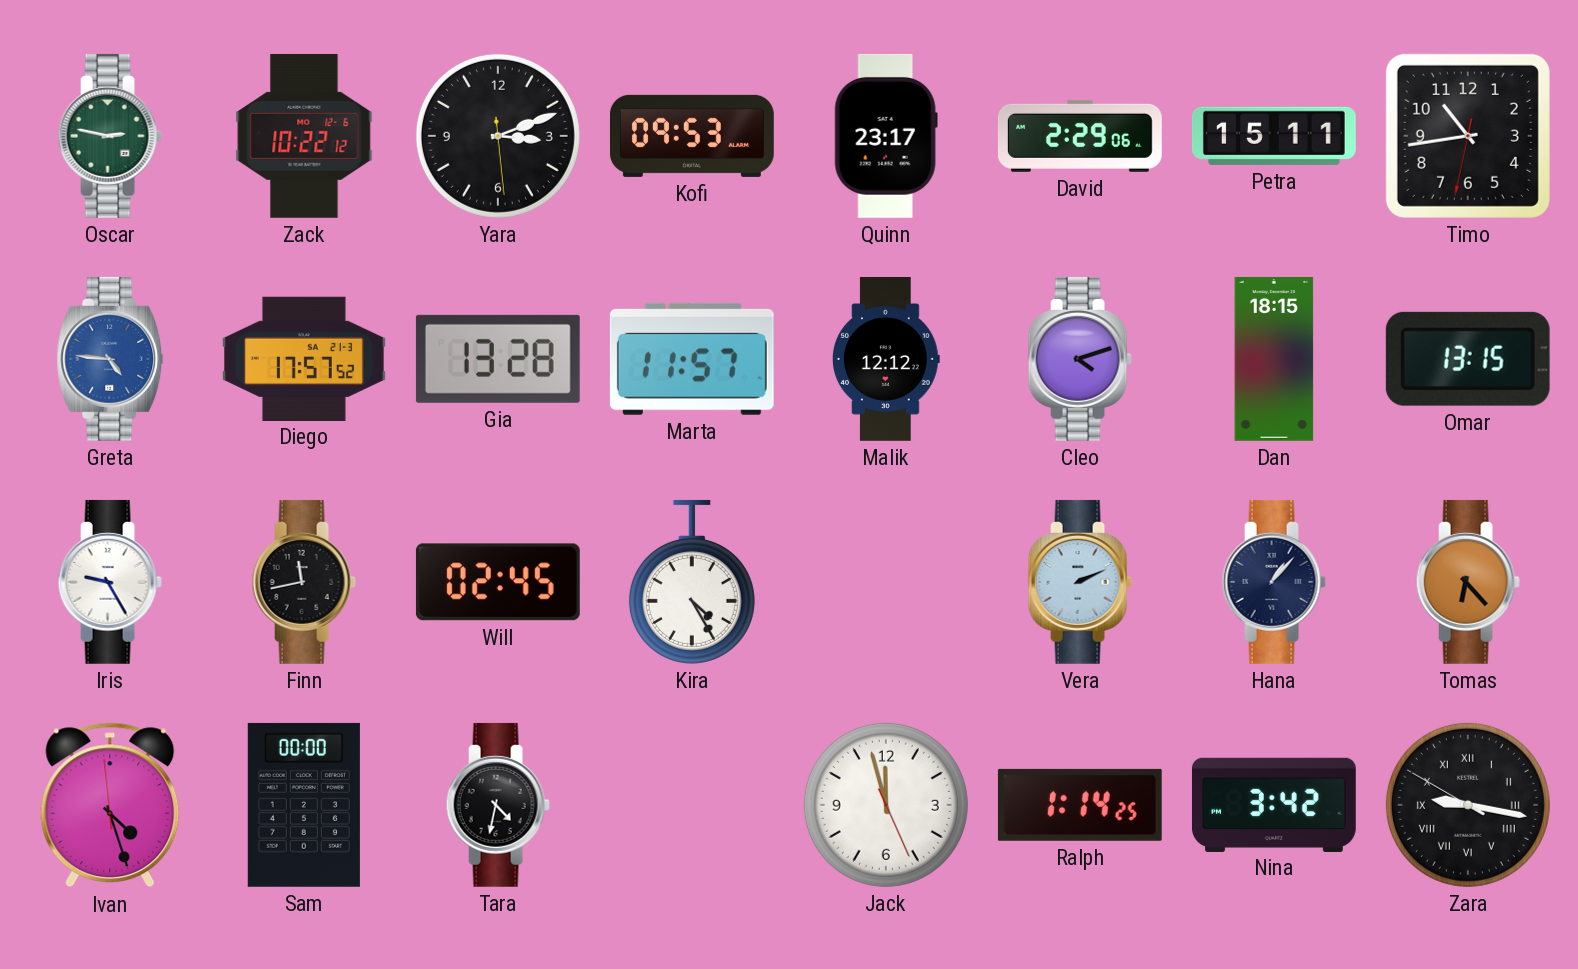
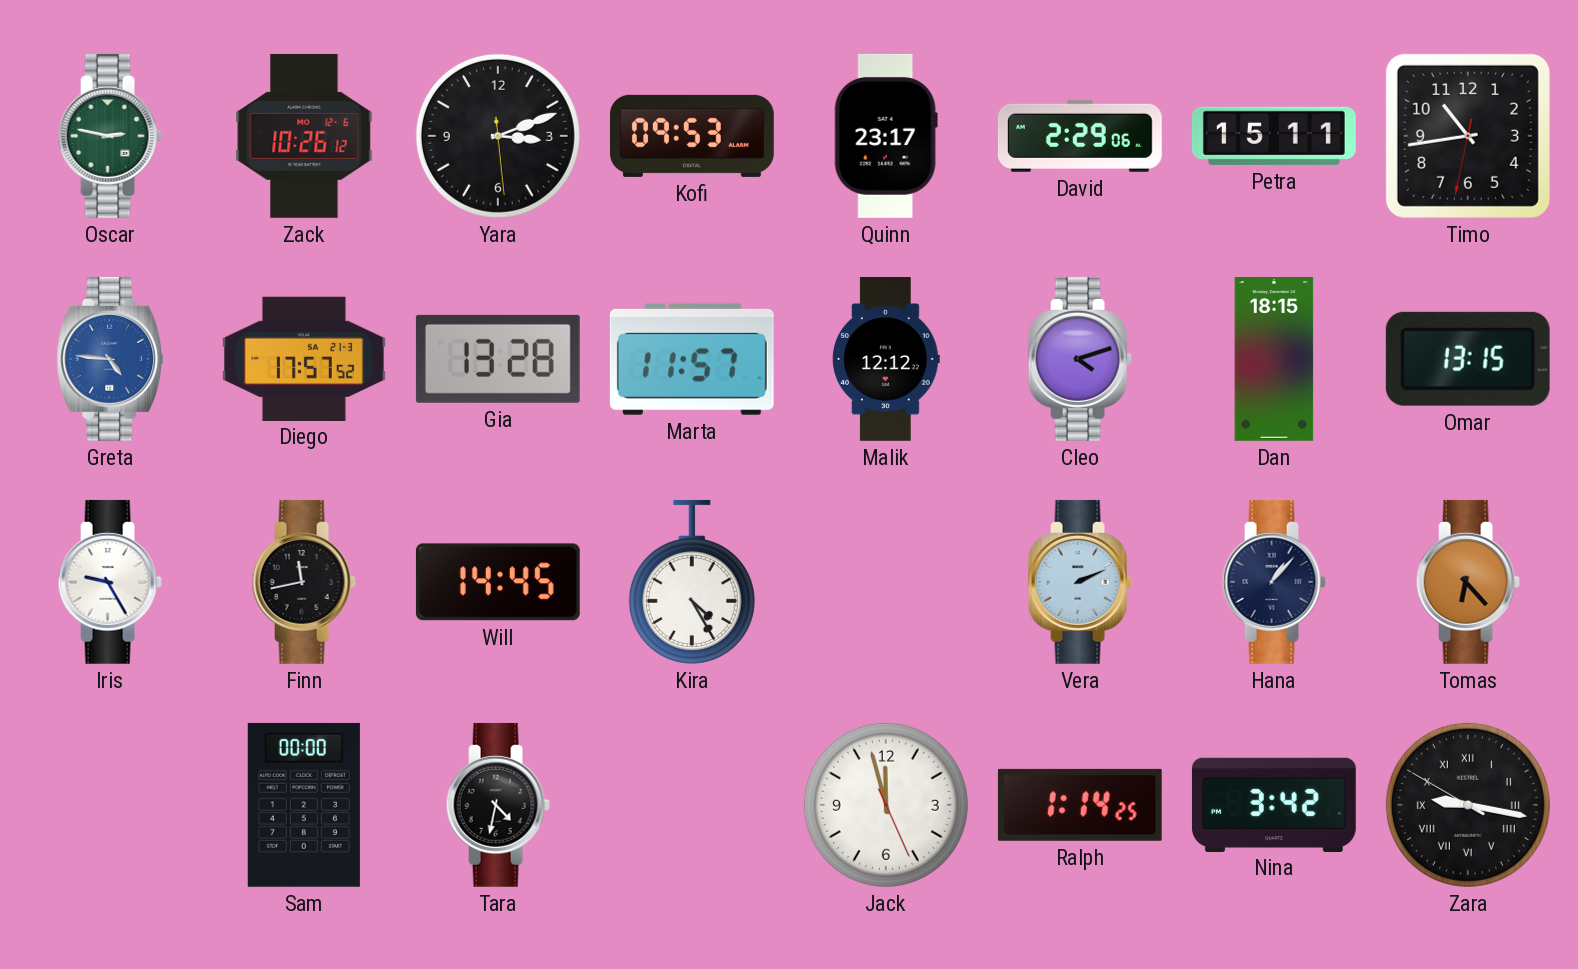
Zack: 10:22 -> 10:26
Will: 02:45 -> 14:45
Ivan: 4:26 -> none
